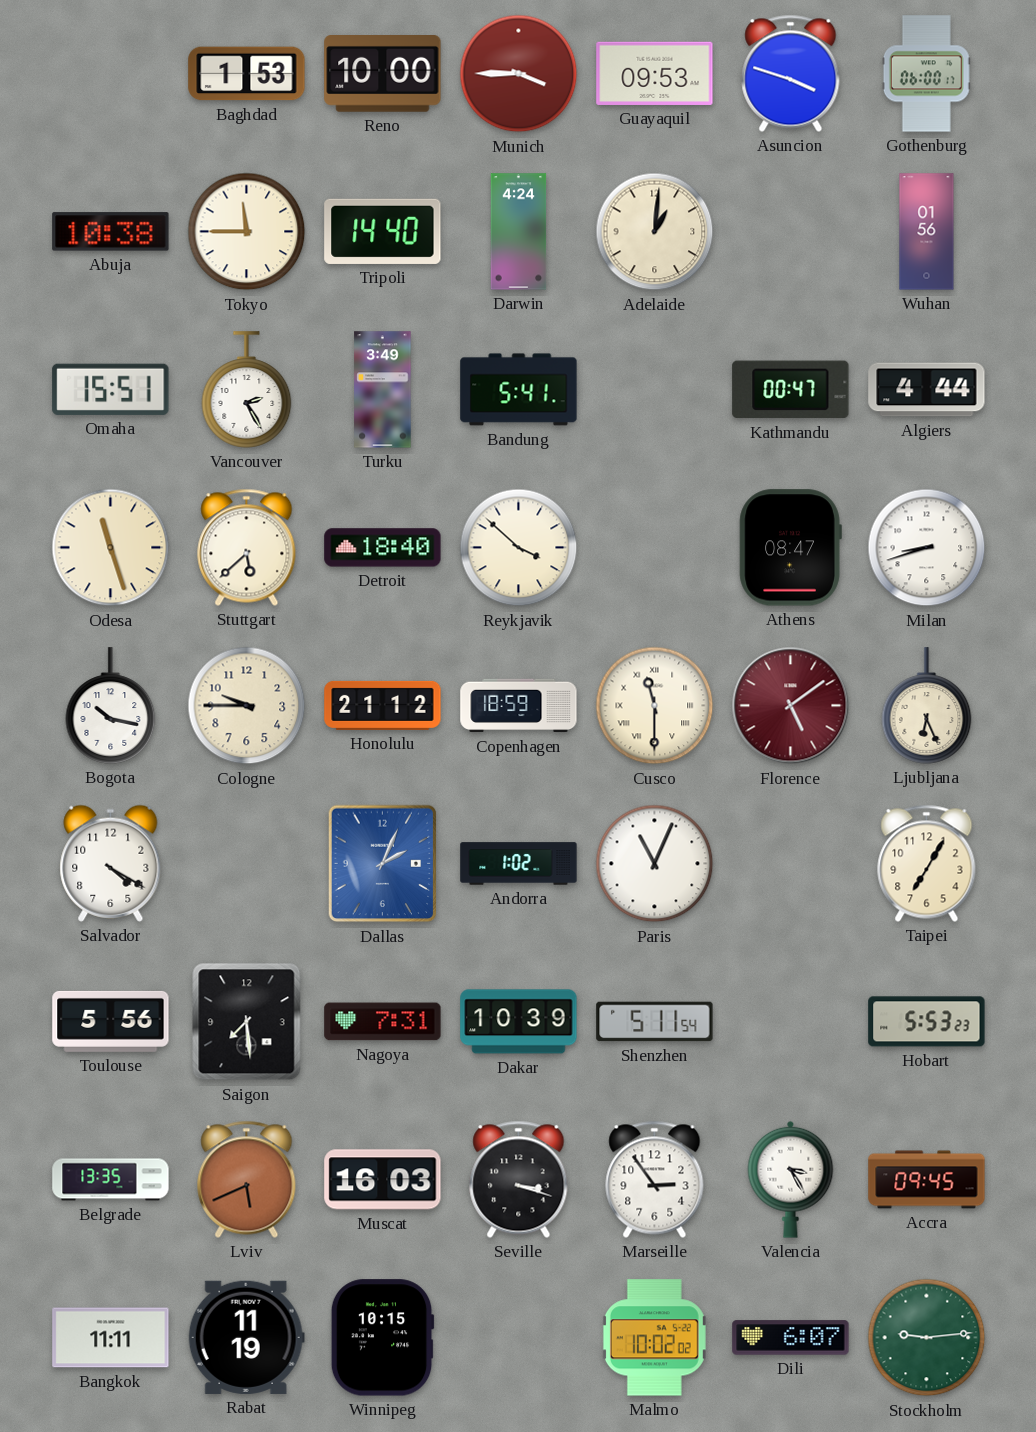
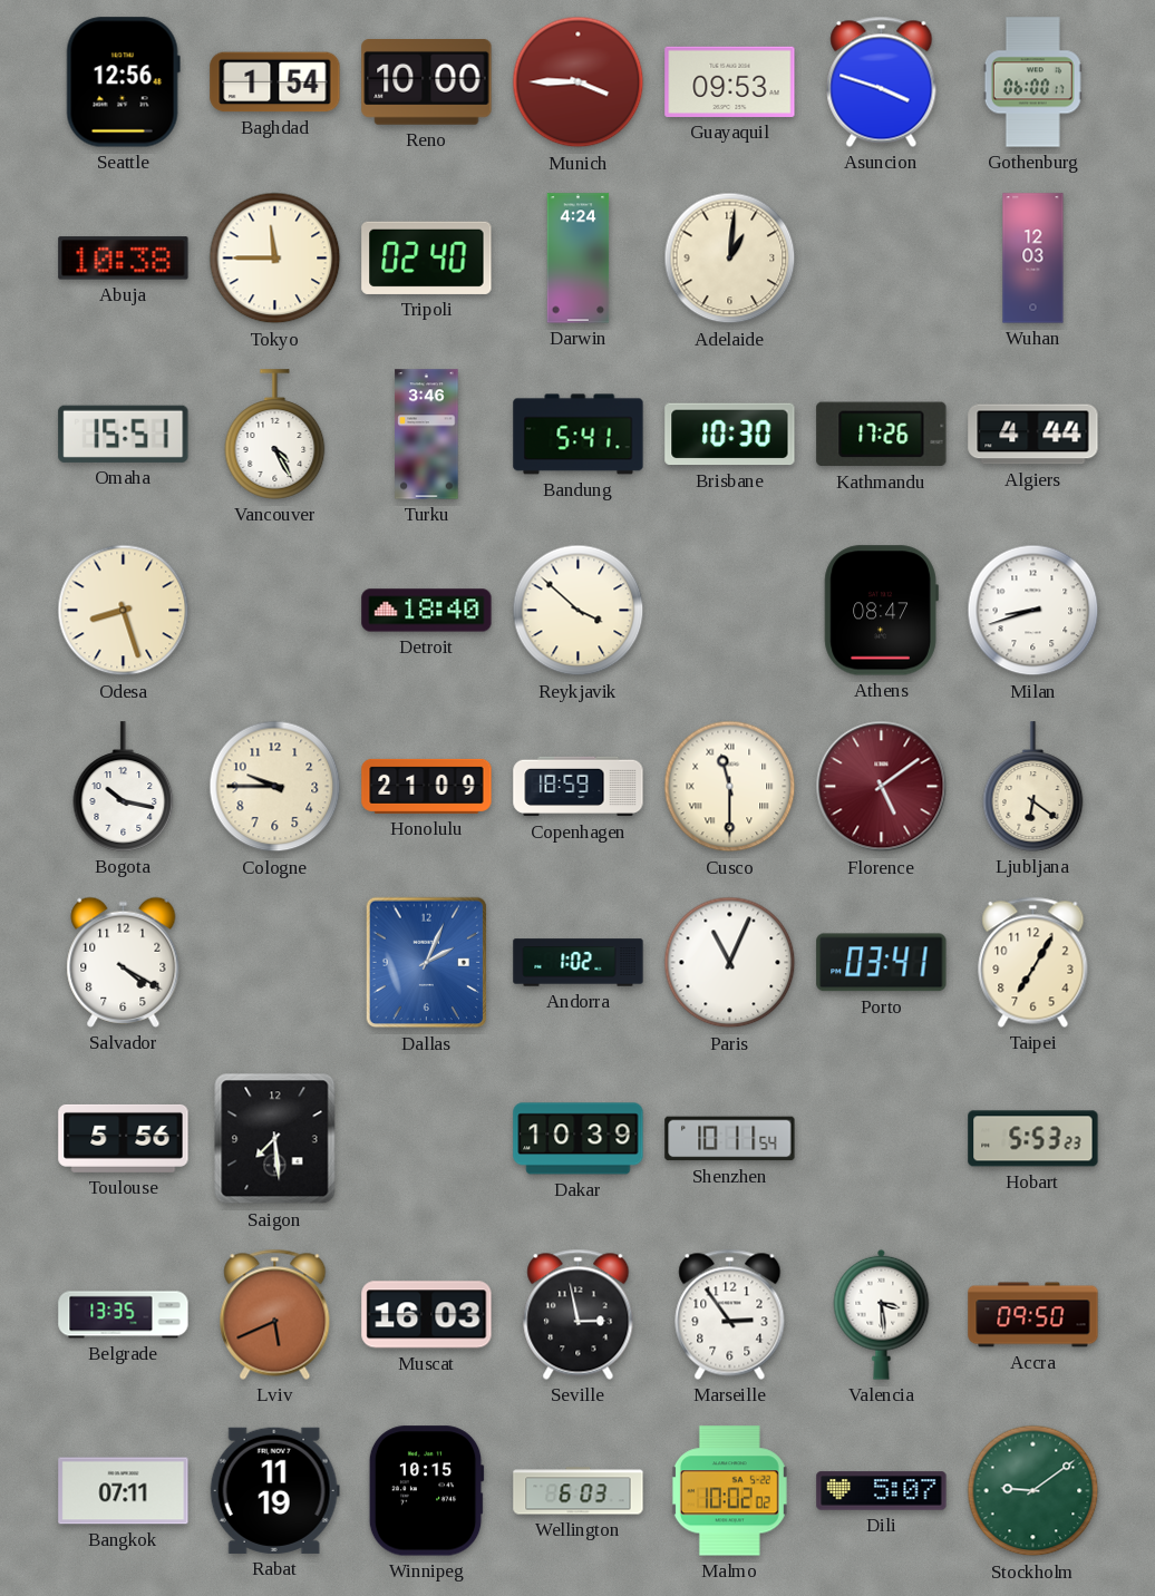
Seattle: none -> 12:56
Baghdad: 1:53 -> 1:54
Tripoli: 14:40 -> 02:40
Wuhan: 01:56 -> 12:03
Vancouver: 2:25 -> 4:25
Turku: 3:49 -> 3:46
Brisbane: none -> 10:30
Kathmandu: 00:47 -> 17:26
Odesa: 11:27 -> 8:27
Stuttgart: 5:38 -> none
Honolulu: 21:12 -> 21:09
Ljubljana: 6:26 -> 6:21
Porto: none -> 03:41
Nagoya: 7:31 -> none
Shenzhen: 5:11 -> 10:11
Seville: 3:18 -> 2:58
Valencia: 3:25 -> 3:29
Accra: 09:45 -> 09:50
Bangkok: 11:11 -> 07:11
Wellington: none -> 6:03
Dili: 6:07 -> 5:07
Stockholm: 9:14 -> 9:09
